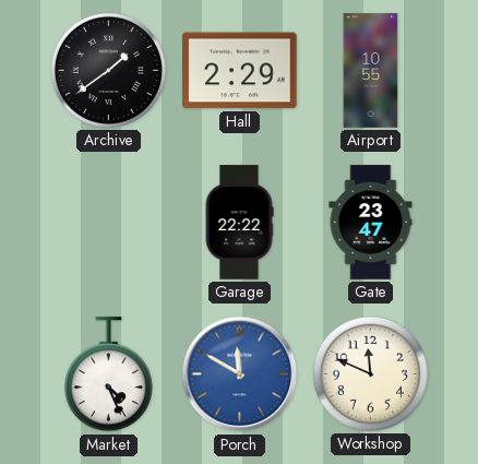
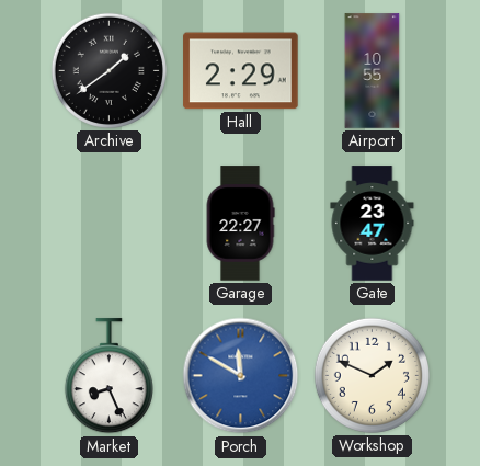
Garage: 22:22 -> 22:27
Market: 4:26 -> 8:26
Workshop: 11:49 -> 1:49
